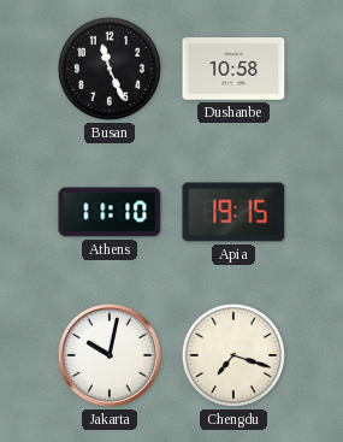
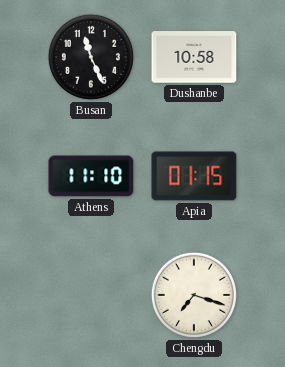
Apia: 19:15 -> 01:15
Jakarta: 10:02 -> none
